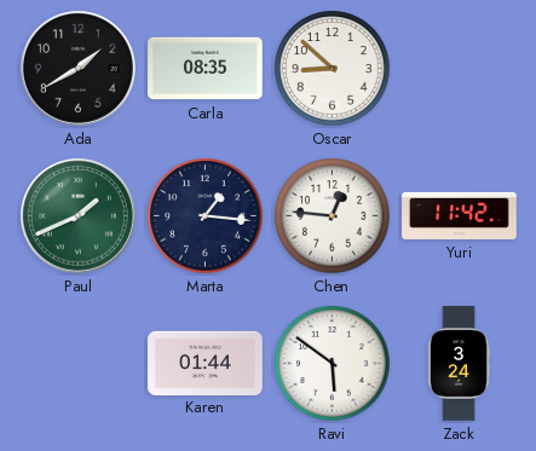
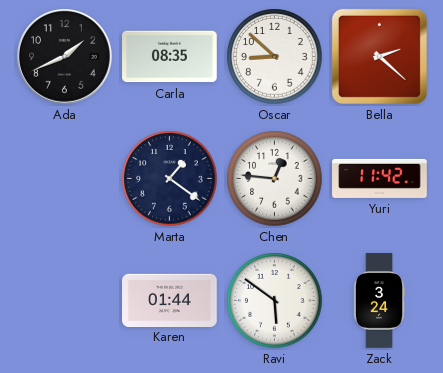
Ada: 1:40 -> 1:41
Bella: none -> 2:22
Paul: 1:41 -> none
Marta: 1:16 -> 1:21
